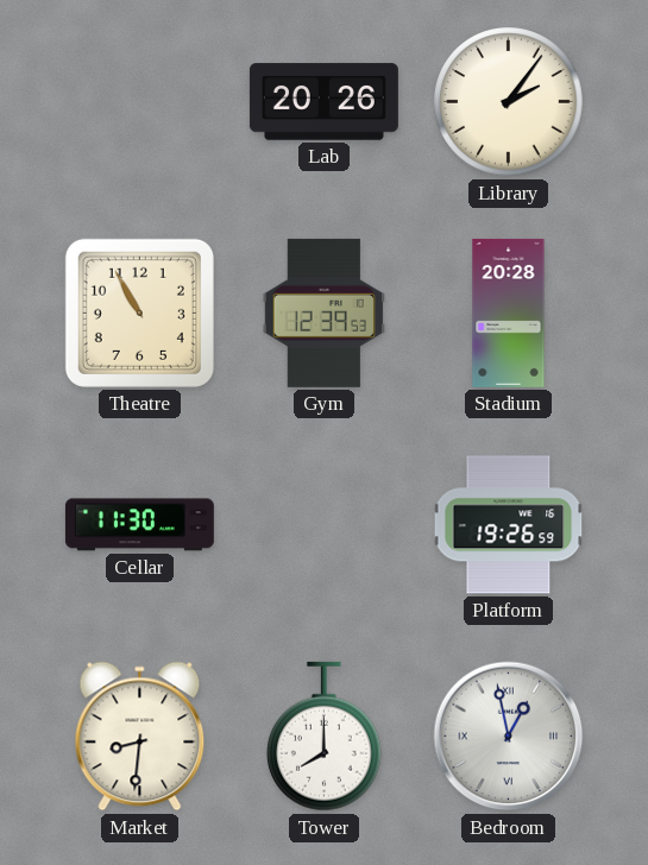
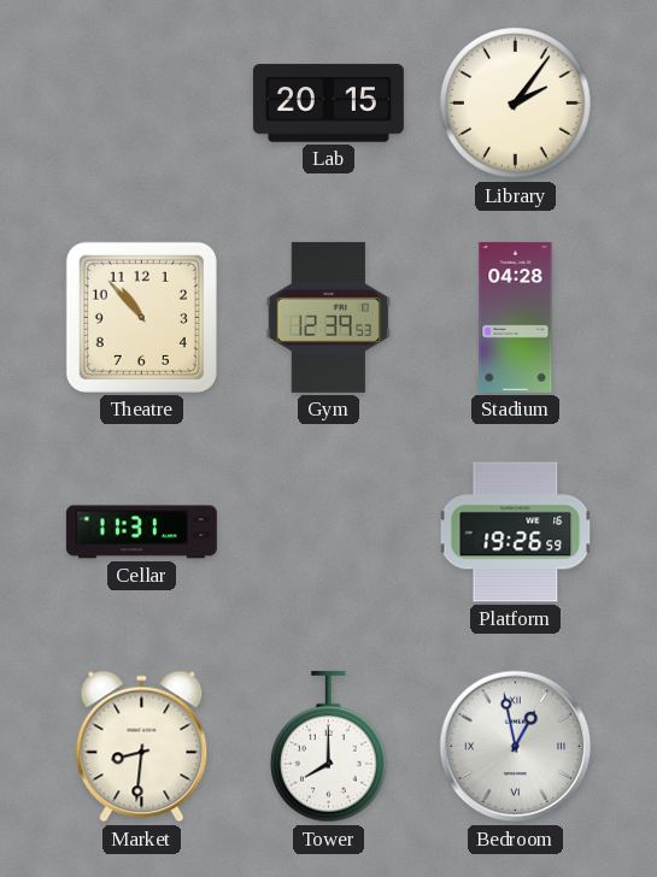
Lab: 20:26 -> 20:15
Theatre: 10:55 -> 10:53
Stadium: 20:28 -> 04:28
Cellar: 11:30 -> 11:31
